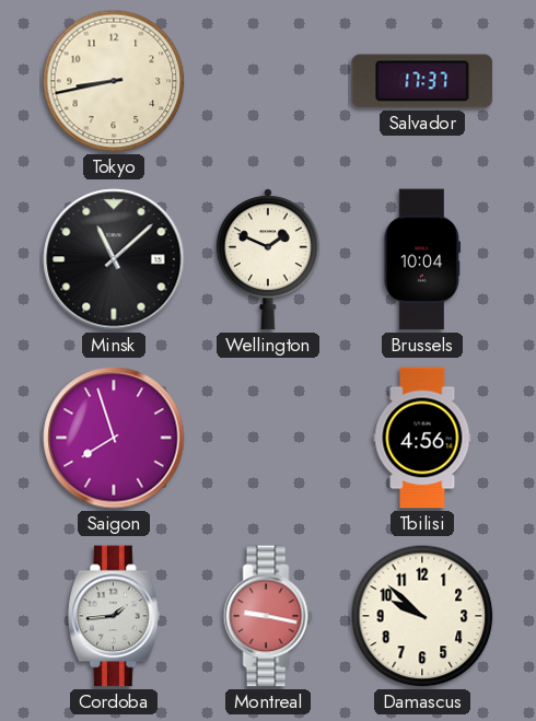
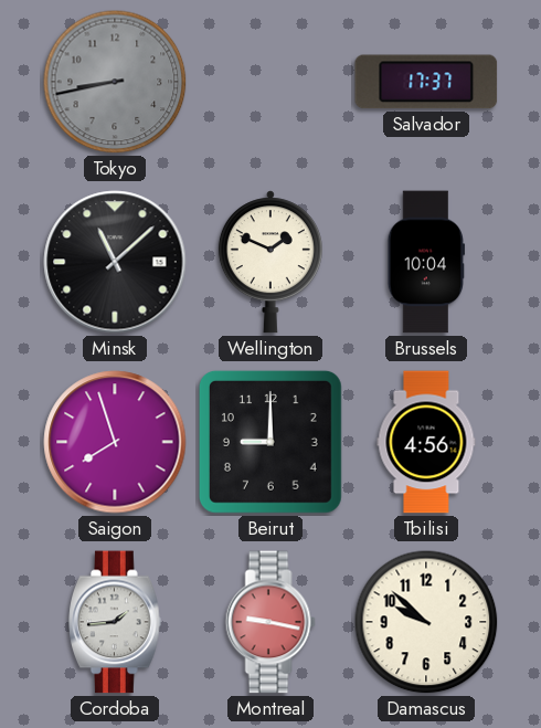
Tokyo dial: cream -> grey
Beirut: none -> 9:00
